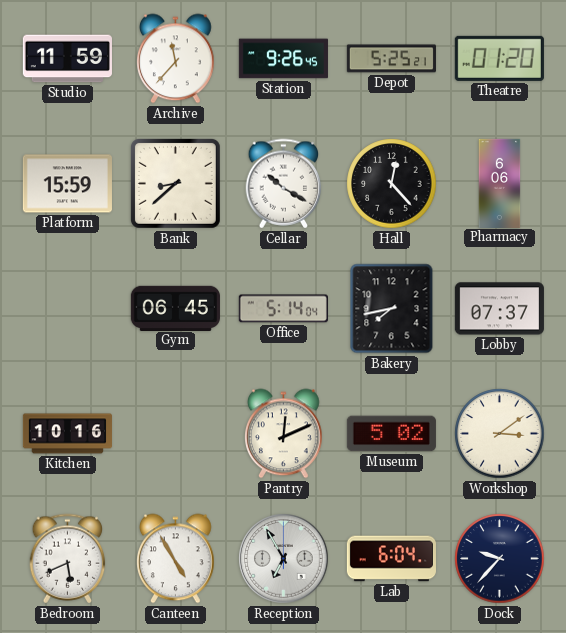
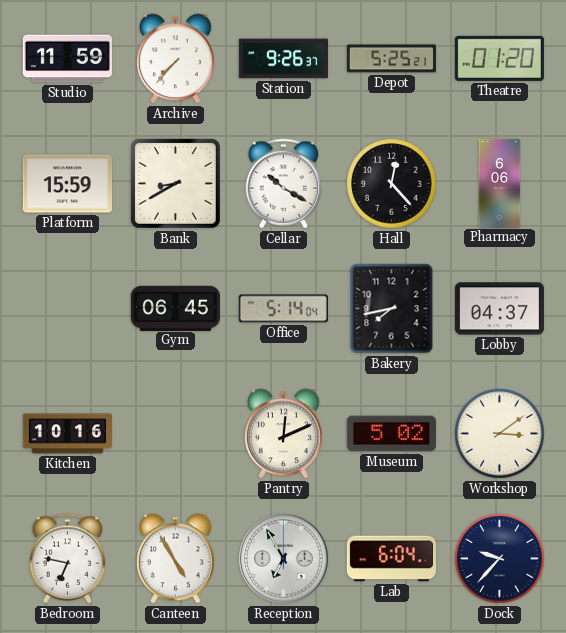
Archive: 11:37 -> 7:37
Station: 9:26:45 -> 9:26:37
Bank: 8:38 -> 8:40
Lobby: 07:37 -> 04:37
Bedroom: 5:41 -> 6:47
